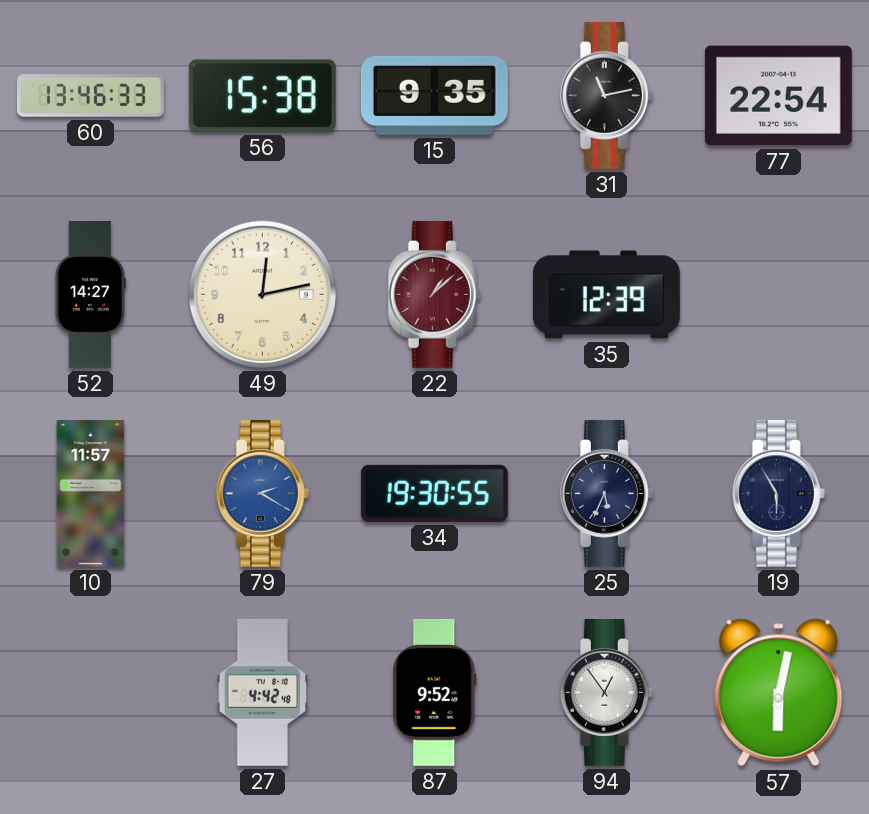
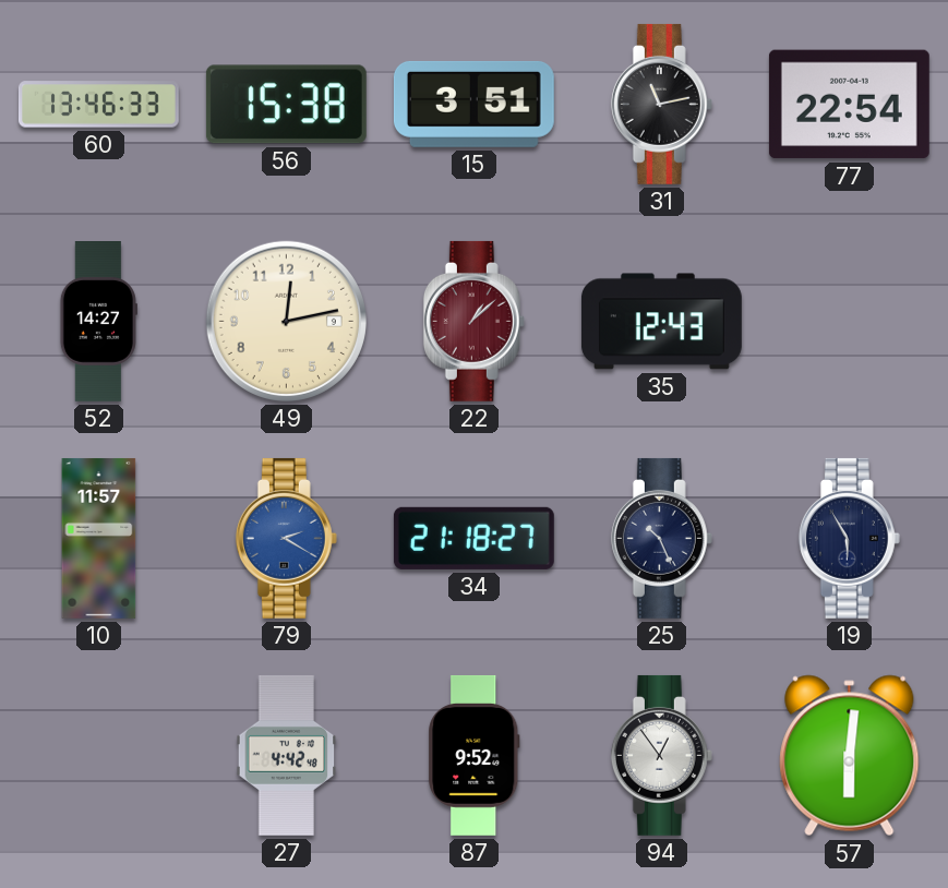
15: 9:35 -> 3:51
35: 12:39 -> 12:43
34: 19:30 -> 21:18
25: 5:34 -> 10:26
57: 6:02 -> 6:01
